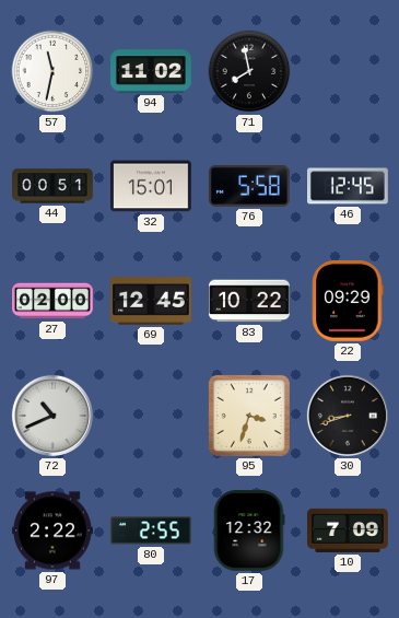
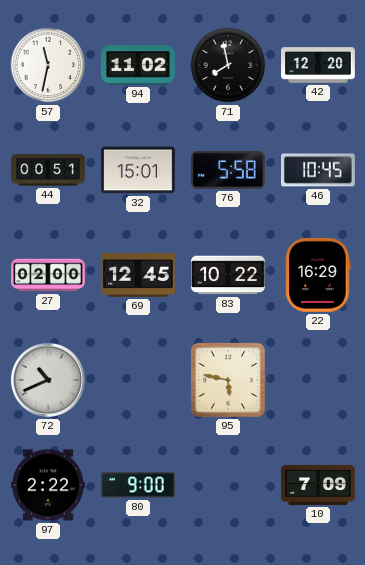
42: none -> 12:20
46: 12:45 -> 10:45
22: 09:29 -> 16:29
95: 3:33 -> 5:47
30: 8:42 -> none
80: 2:55 -> 9:00
17: 12:32 -> none
